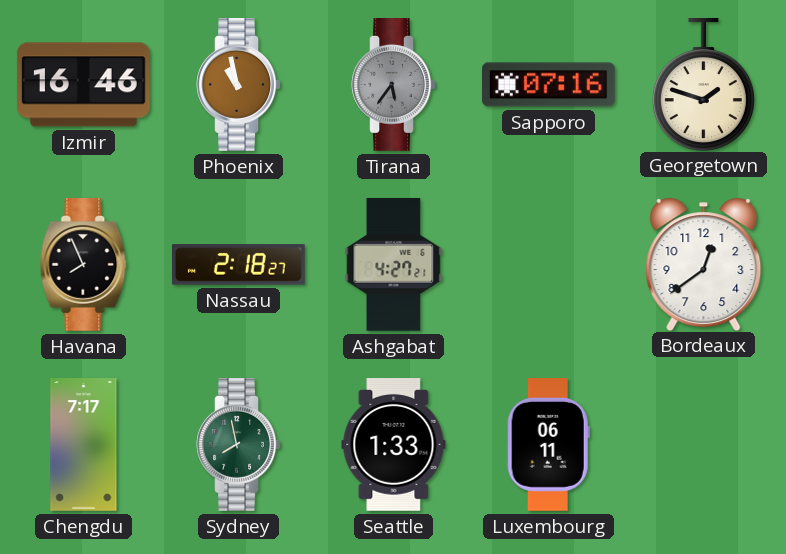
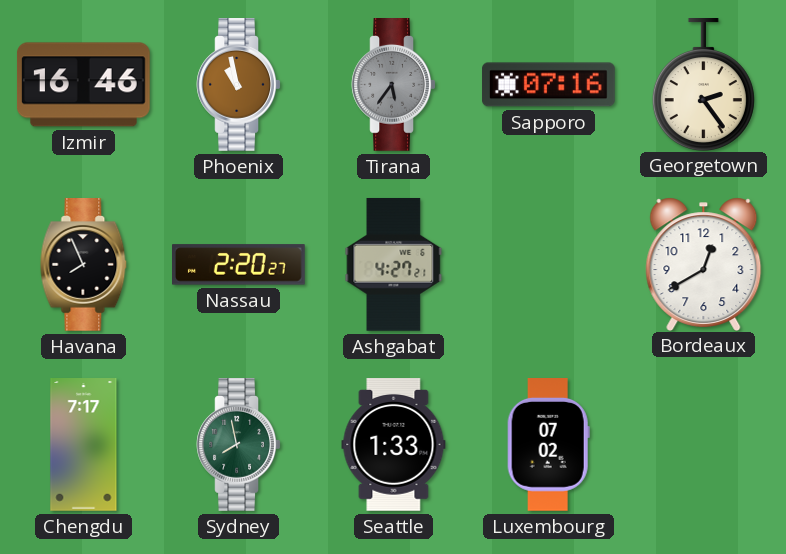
Georgetown: 1:48 -> 2:24
Nassau: 2:18 -> 2:20
Bordeaux: 12:39 -> 12:40
Luxembourg: 06:11 -> 07:02
